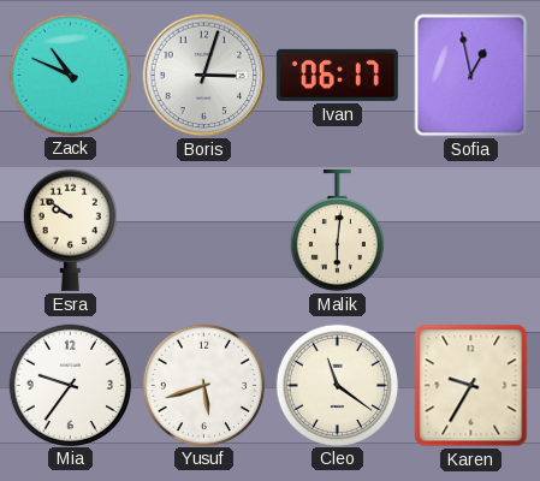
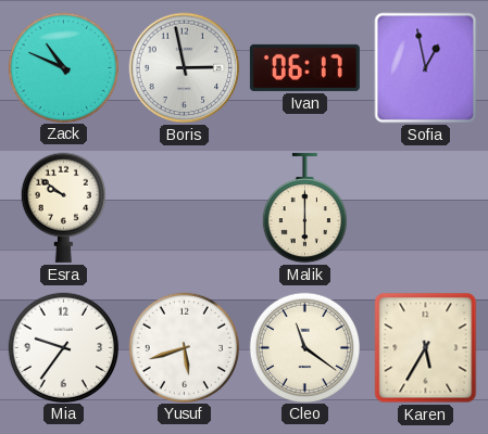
Boris: 3:03 -> 2:58
Malik: 6:01 -> 6:00
Karen: 9:35 -> 5:35
